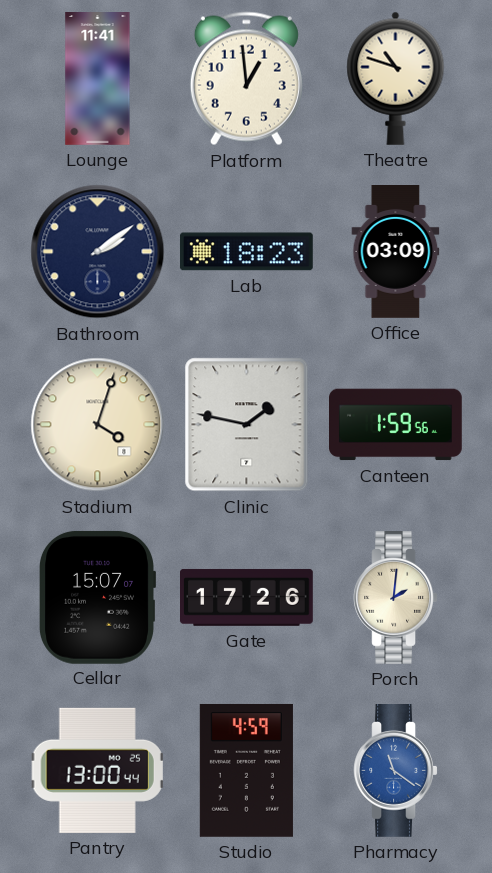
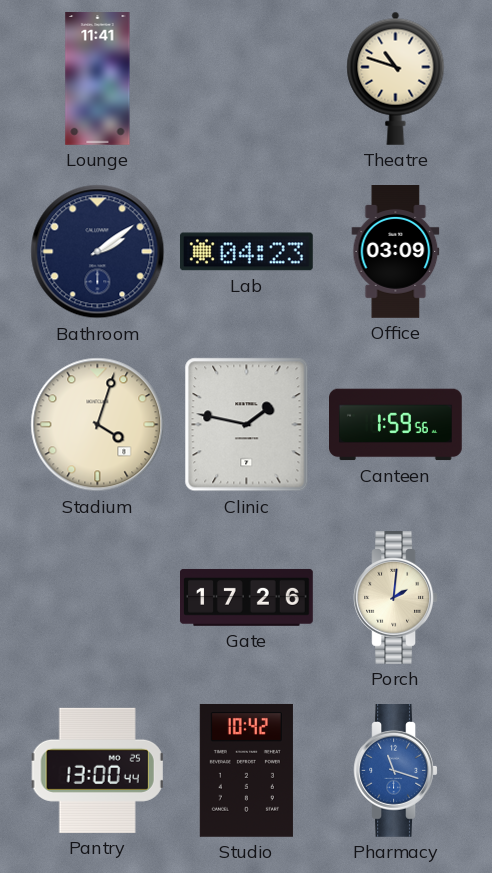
Platform: 12:59 -> none
Lab: 18:23 -> 04:23
Cellar: 15:07 -> none
Studio: 4:59 -> 10:42
Pharmacy: 11:21 -> 11:18
